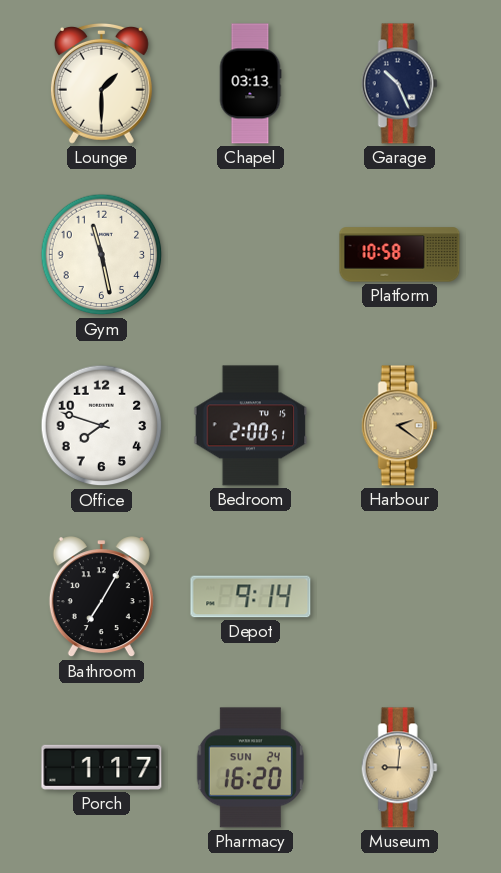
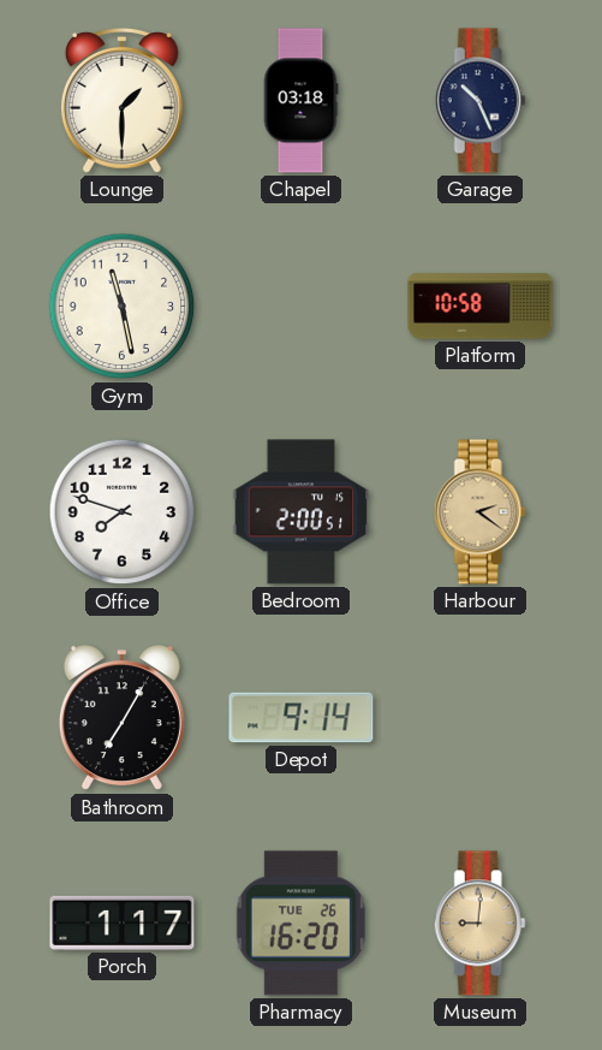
Chapel: 03:13 -> 03:18
Pharmacy date: SUN 24 -> TUE 26
